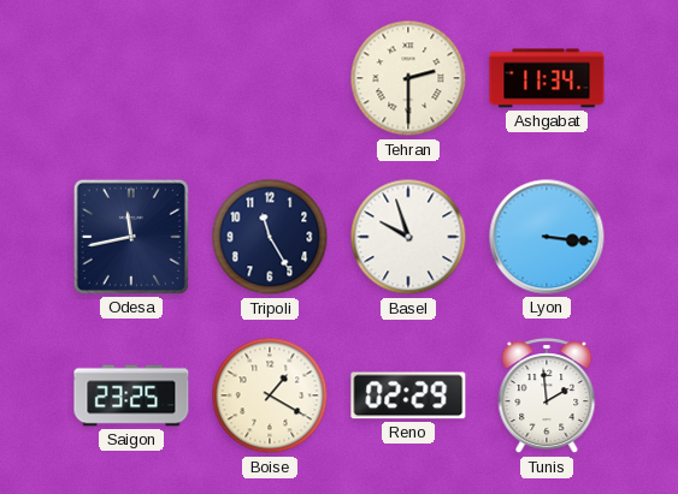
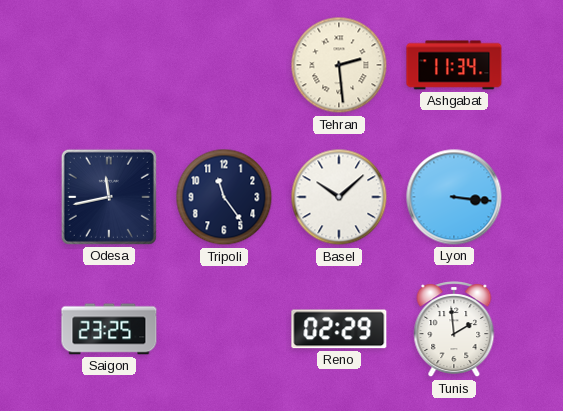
Tehran: 2:30 -> 2:29
Tripoli: 11:25 -> 11:24
Basel: 9:57 -> 10:08
Boise: 1:20 -> none
